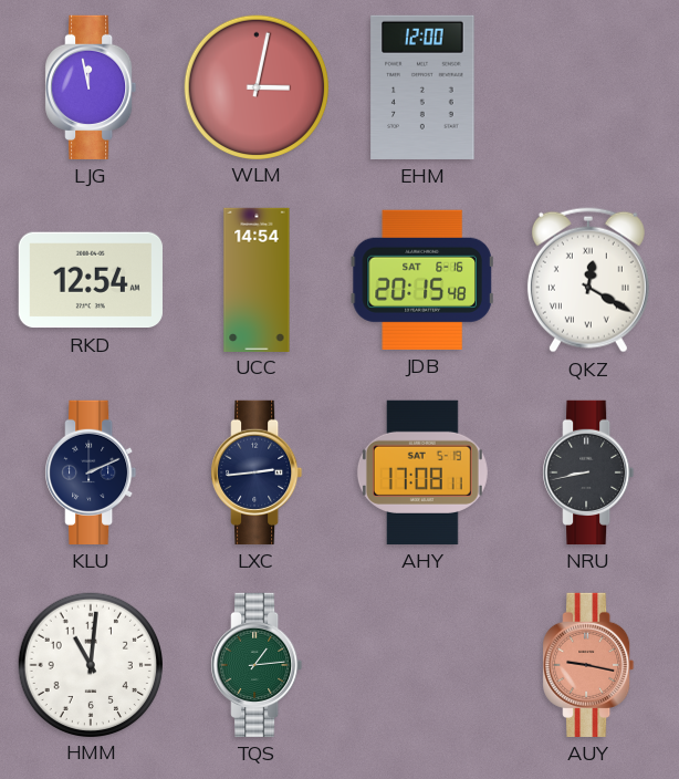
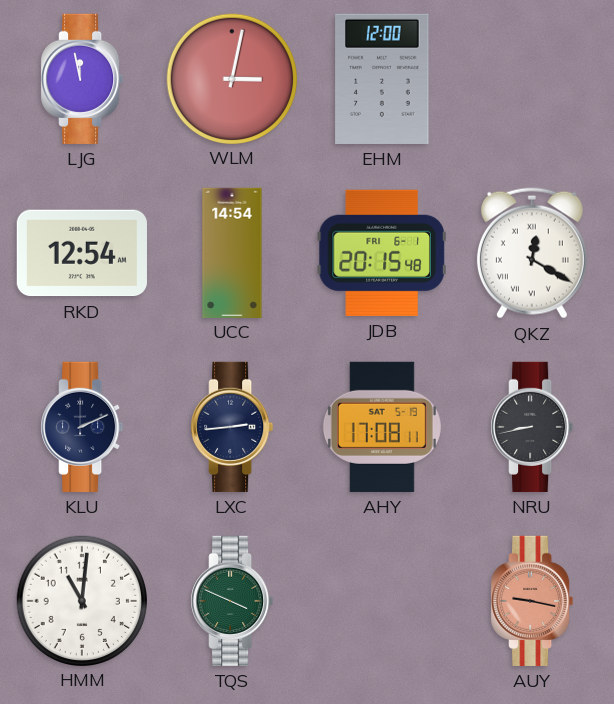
JDB date: SAT 6-16 -> FRI 6-1
TQS: 1:14 -> 3:49
